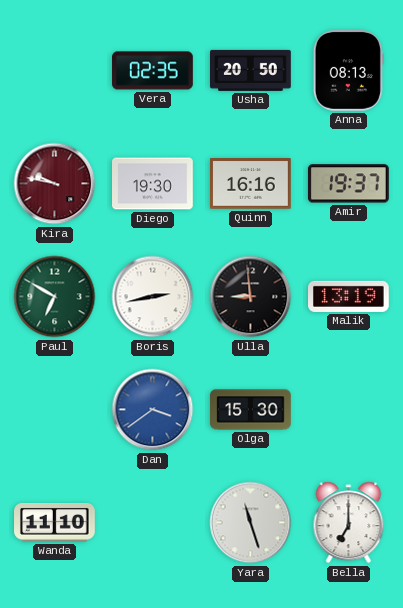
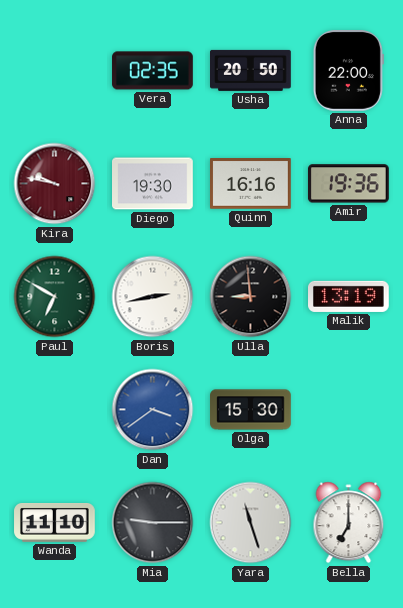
Anna: 08:13 -> 22:00
Amir: 19:37 -> 19:36
Mia: none -> 9:15
